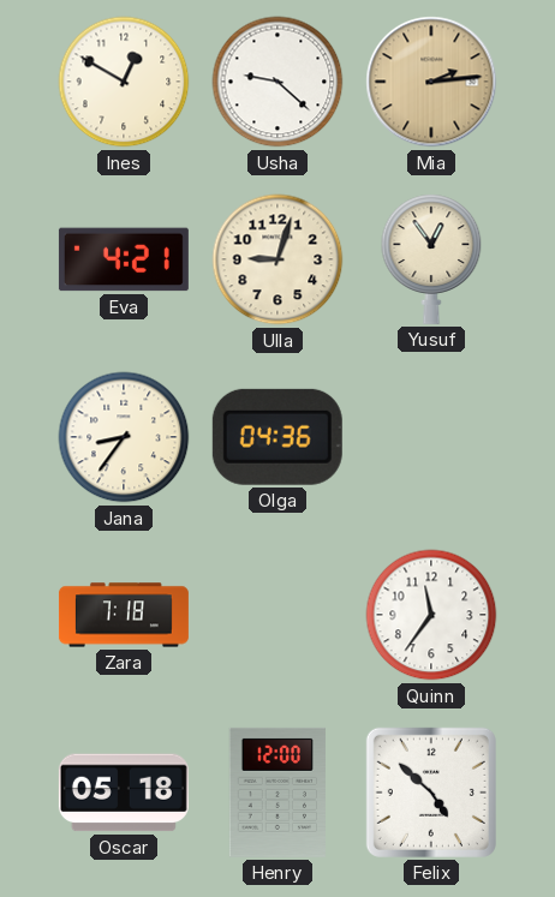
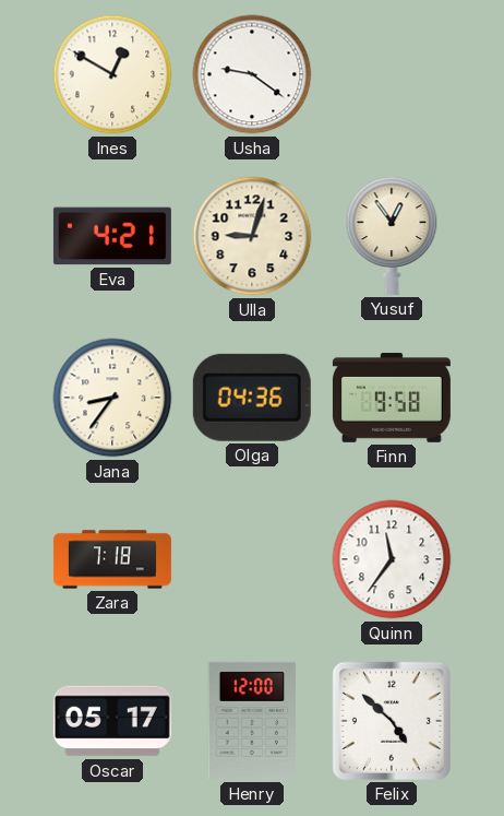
Usha: 9:22 -> 9:21
Mia: 2:14 -> none
Finn: none -> 9:58
Oscar: 05:18 -> 05:17
